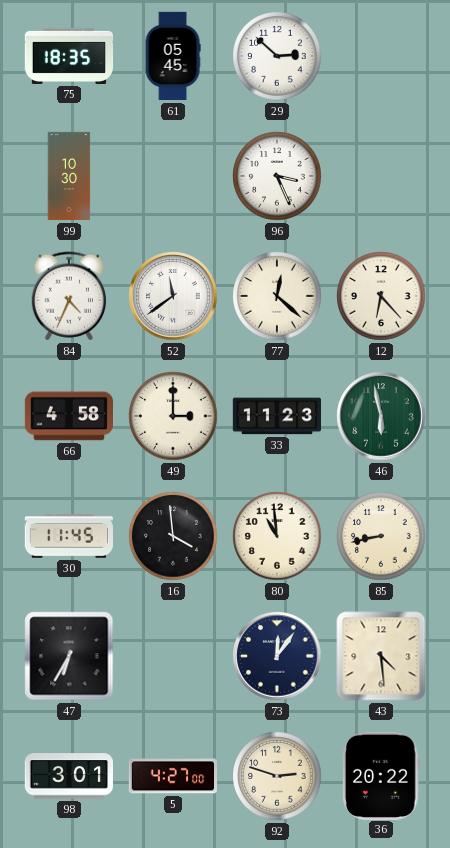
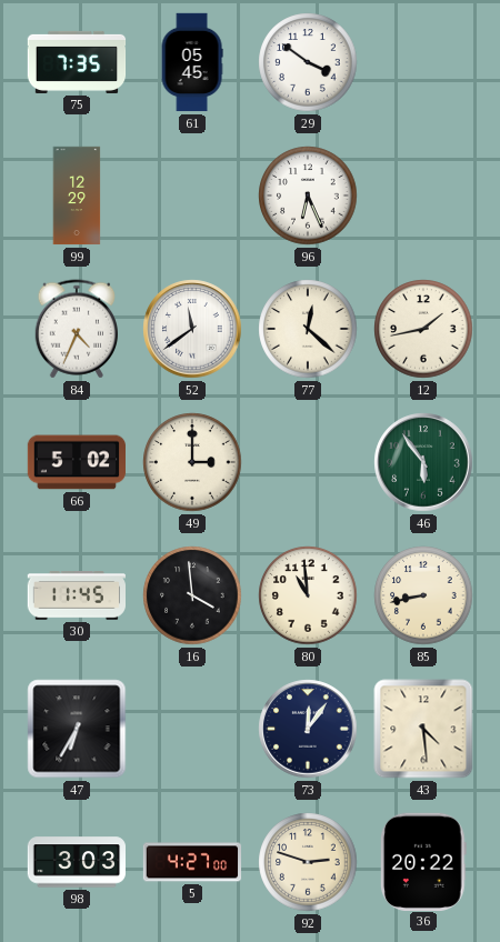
75: 18:35 -> 7:35
29: 2:52 -> 3:51
99: 10:30 -> 12:29
96: 3:26 -> 6:26
12: 6:23 -> 1:43
66: 4:58 -> 5:02
33: 11:23 -> none
46: 5:58 -> 5:54
98: 3:01 -> 3:03
